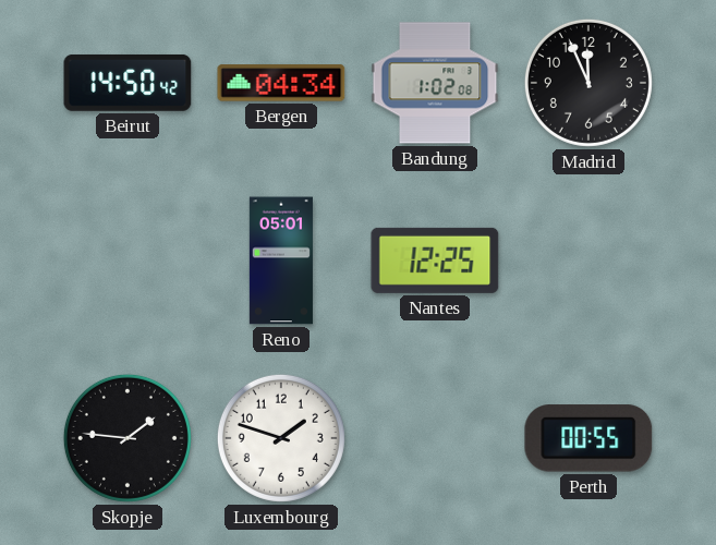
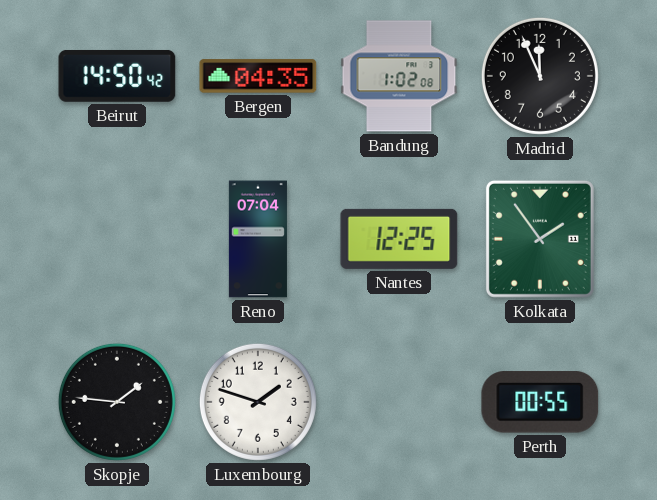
Bergen: 04:34 -> 04:35
Reno: 05:01 -> 07:04
Kolkata: none -> 1:54
